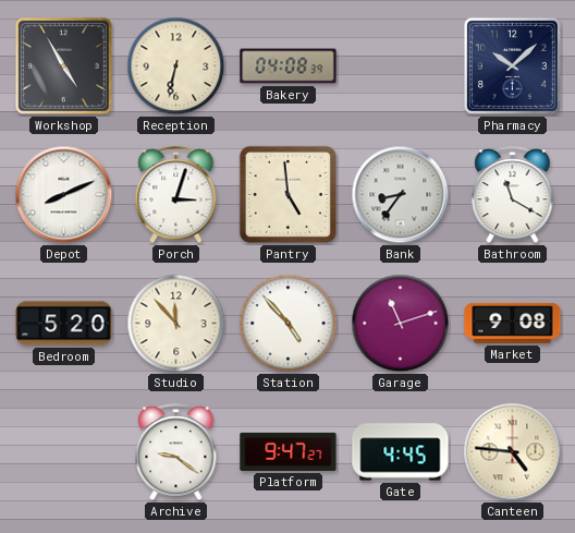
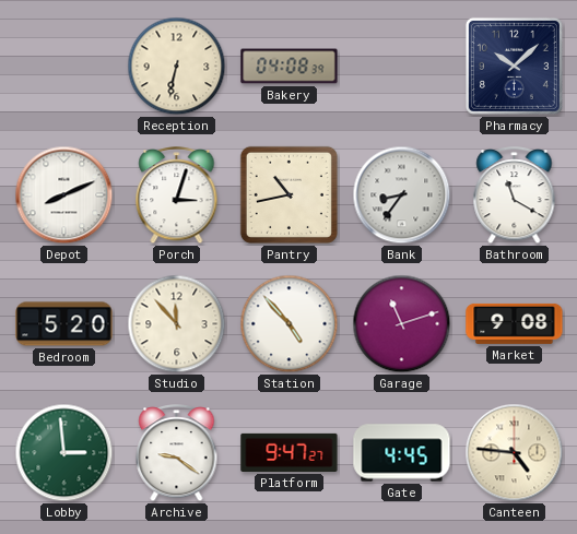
Workshop: 4:55 -> none
Pantry: 4:59 -> 10:43
Lobby: none -> 2:59
